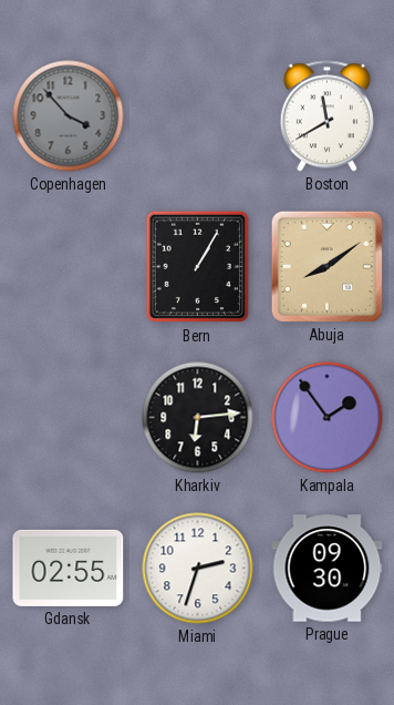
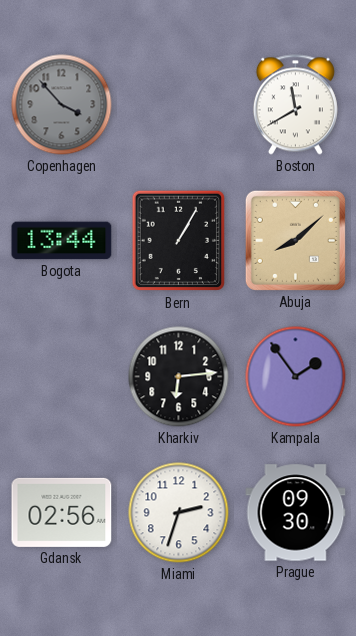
Bogota: none -> 13:44
Abuja: 8:09 -> 8:08
Gdansk: 02:55 -> 02:56
